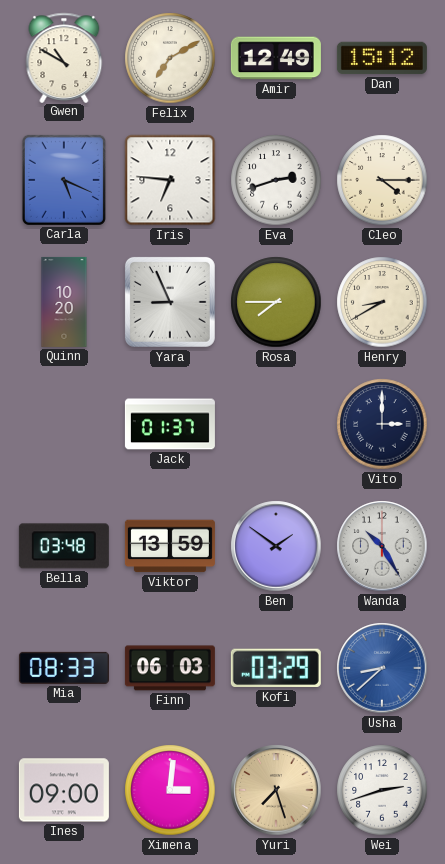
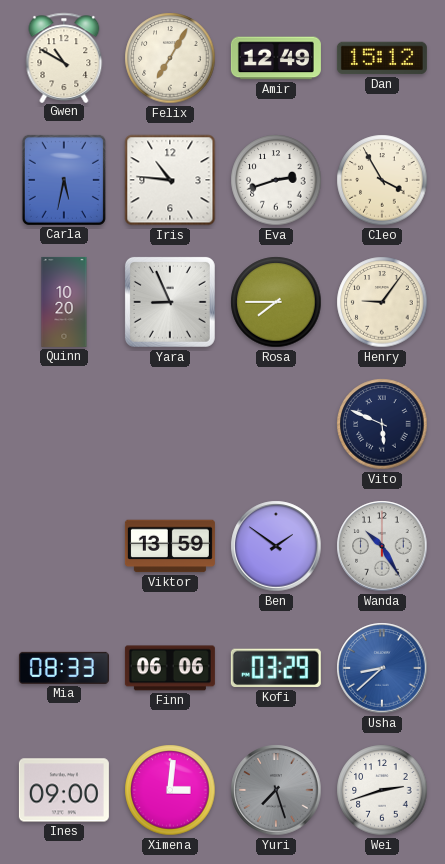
Felix: 7:10 -> 7:05
Carla: 5:19 -> 5:32
Iris: 6:46 -> 10:46
Cleo: 4:15 -> 3:55
Henry: 8:40 -> 9:06
Jack: 01:37 -> none
Vito: 3:00 -> 5:49
Bella: 03:48 -> none
Finn: 06:03 -> 06:06
Yuri dial: champagne -> grey
